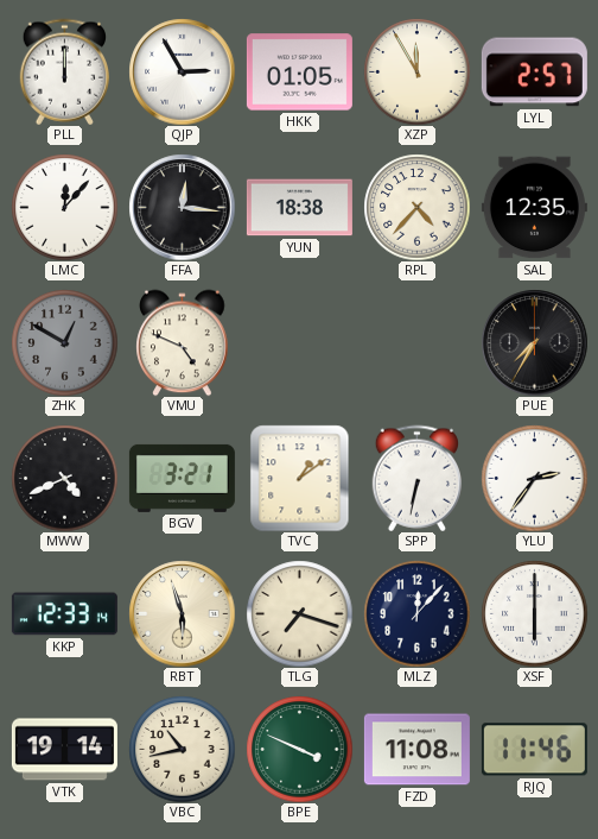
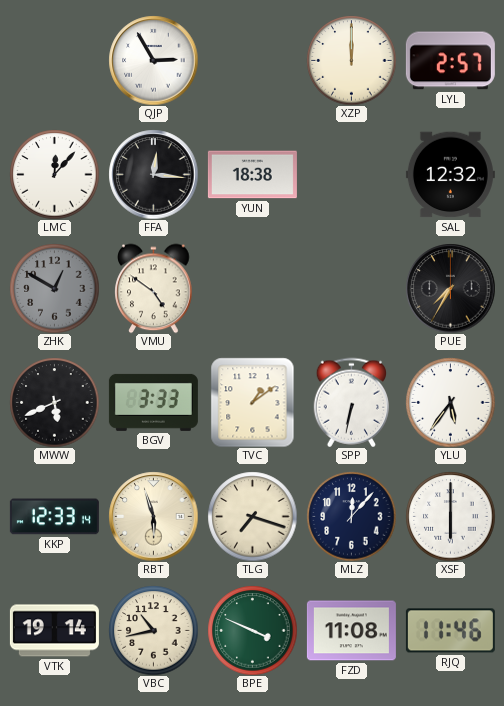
PLL: 12:00 -> none
HKK: 01:05 -> none
XZP: 11:55 -> 12:00
RPL: 4:37 -> none
SAL: 12:35 -> 12:32
VMU: 4:49 -> 4:51
MWW: 4:41 -> 5:41
BGV: 3:21 -> 3:33
YLU: 2:36 -> 5:36
